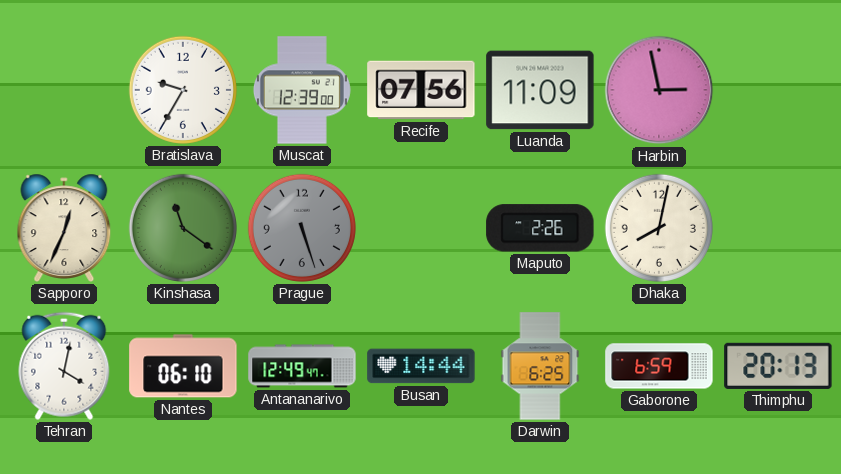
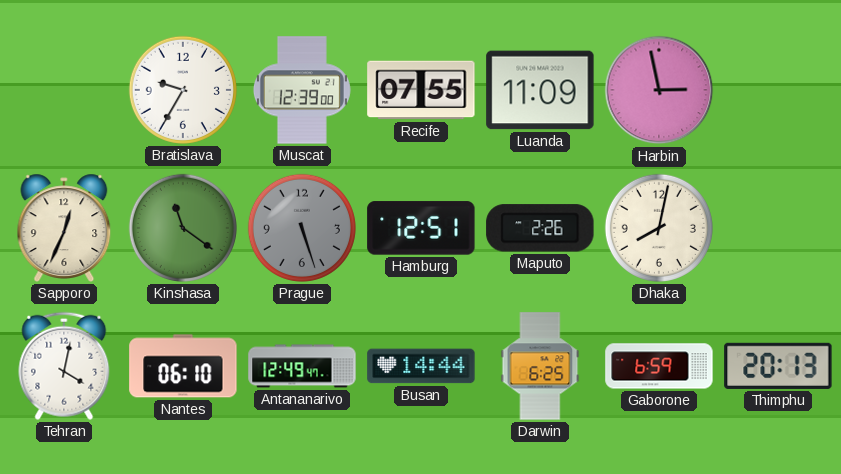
Recife: 07:56 -> 07:55
Hamburg: none -> 12:51
